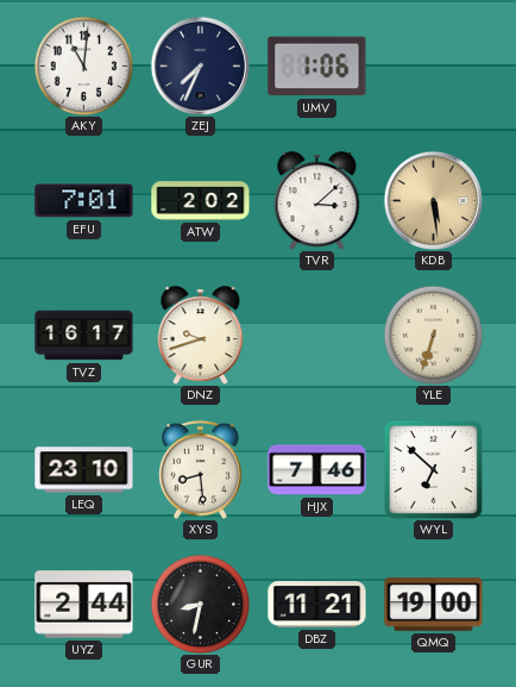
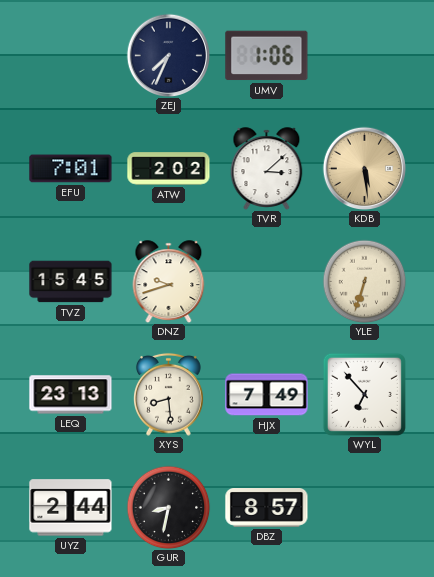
AKY: 11:01 -> none
TVZ: 16:17 -> 15:45
LEQ: 23:10 -> 23:13
HJX: 7:46 -> 7:49
WYL: 6:52 -> 6:53
DBZ: 11:21 -> 8:57
QMQ: 19:00 -> none
